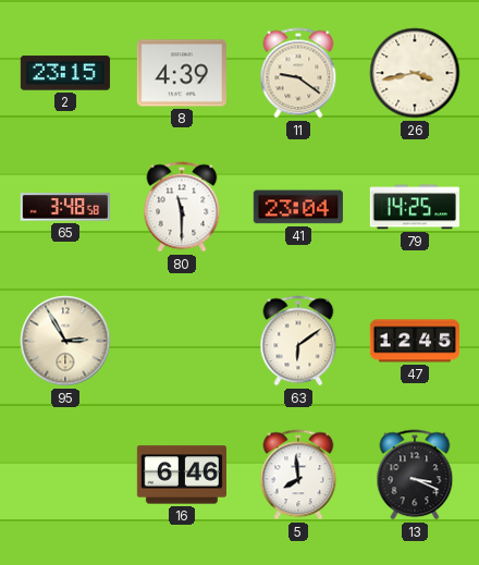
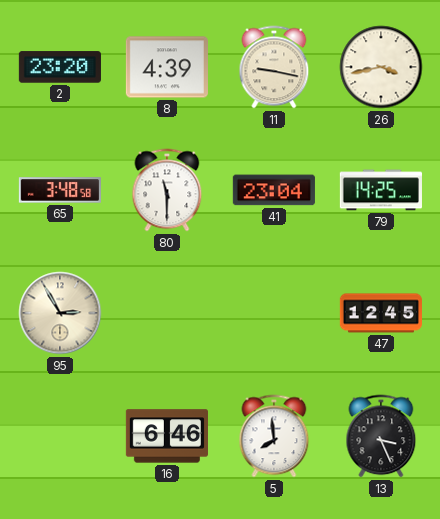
2: 23:15 -> 23:20
11: 9:21 -> 9:17
63: 6:09 -> none
13: 3:19 -> 3:26
